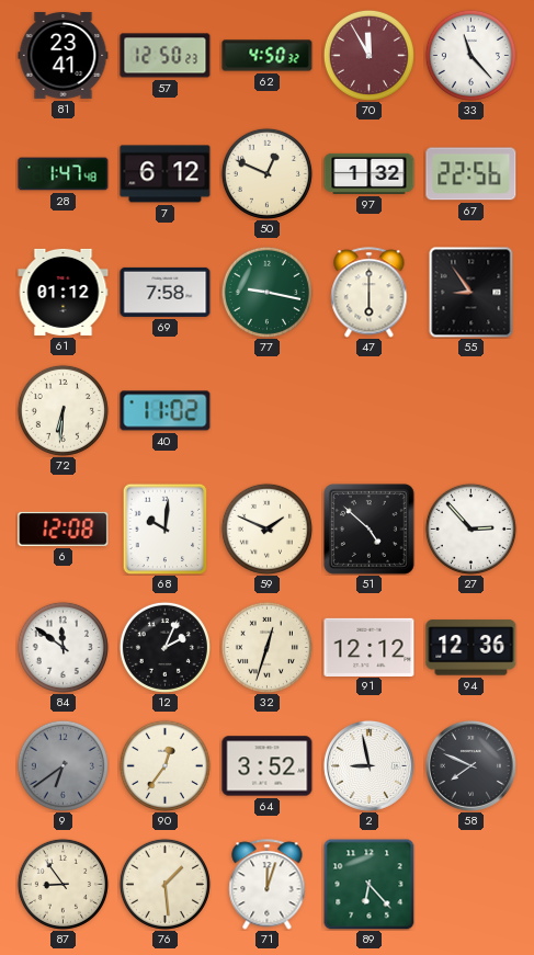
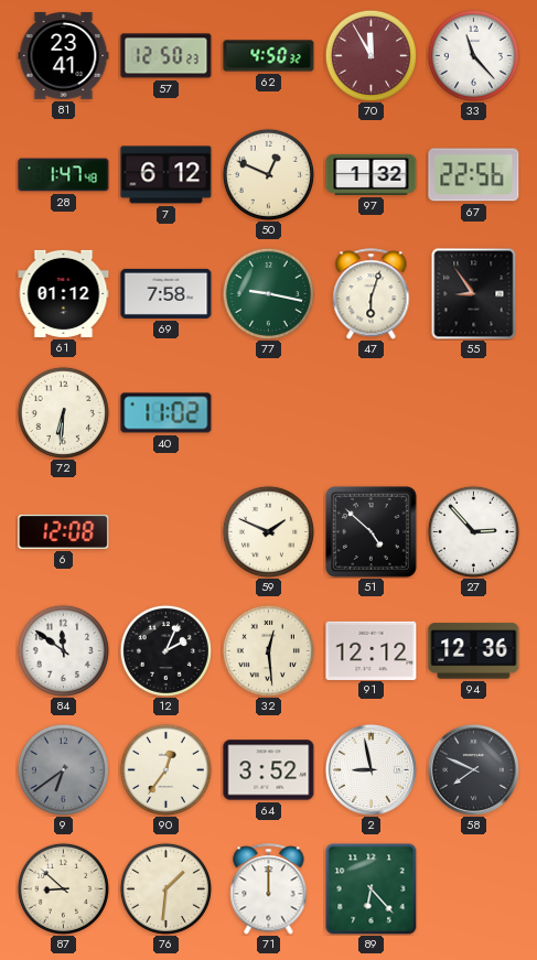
47: 6:00 -> 6:03
68: 10:01 -> none
32: 12:33 -> 12:29
87: 8:54 -> 8:52
76: 1:29 -> 1:31
71: 12:03 -> 12:00
